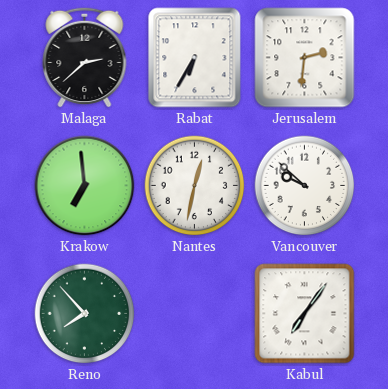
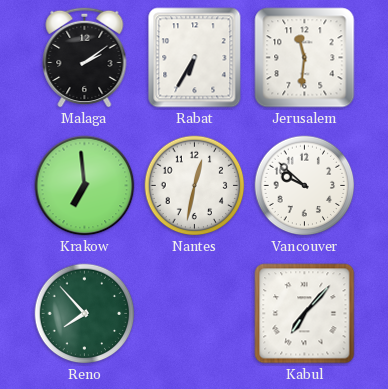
Malaga: 2:38 -> 2:09
Jerusalem: 2:31 -> 11:31
Kabul: 7:06 -> 7:07
